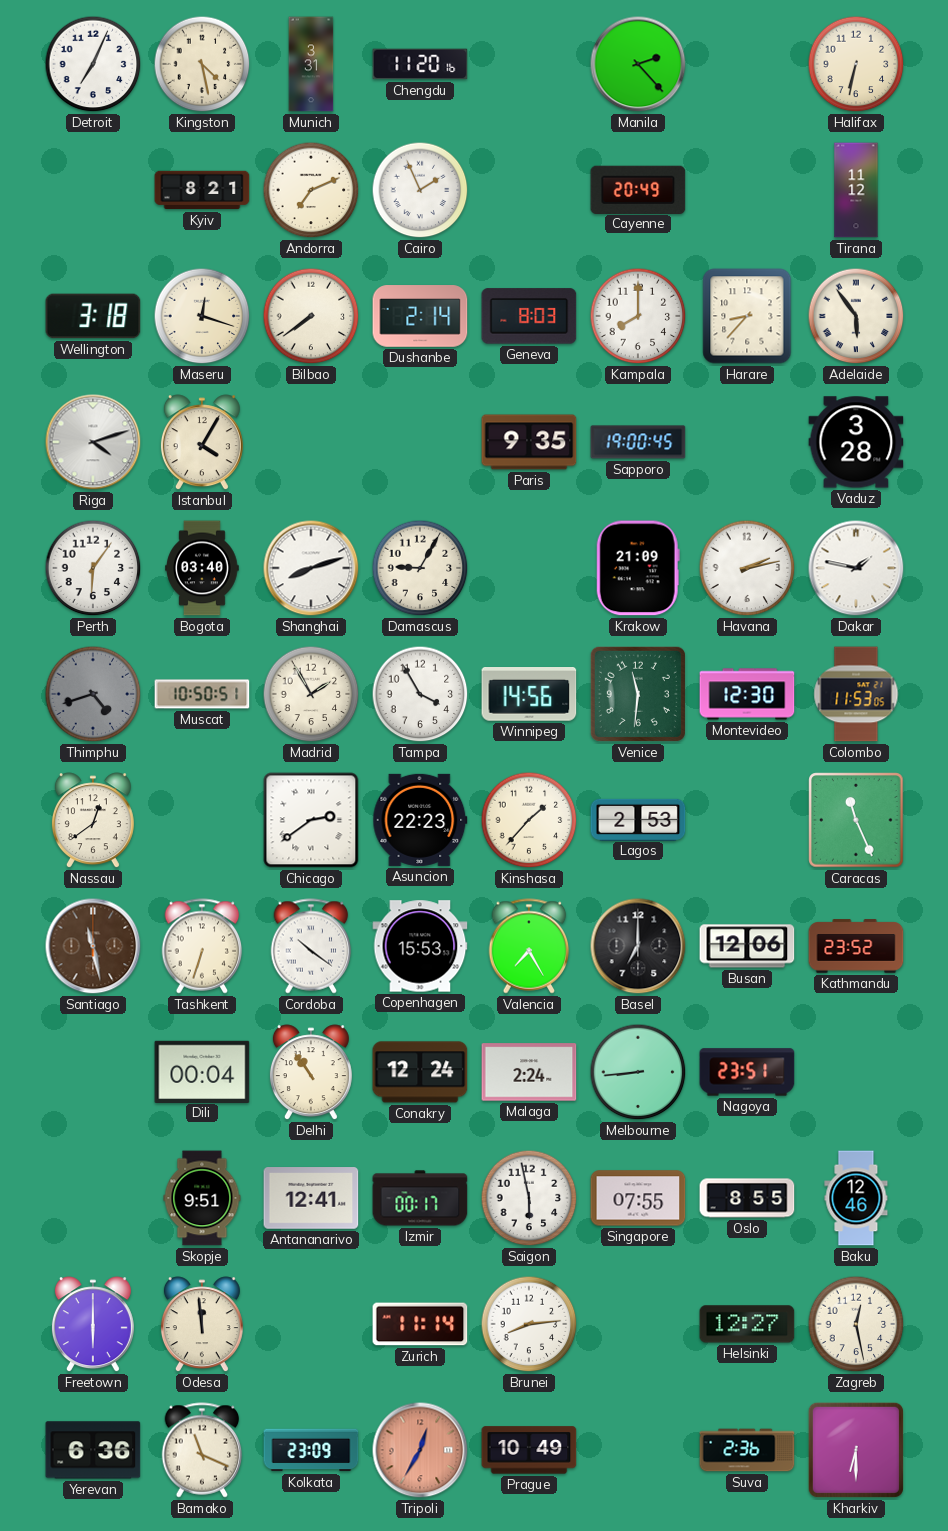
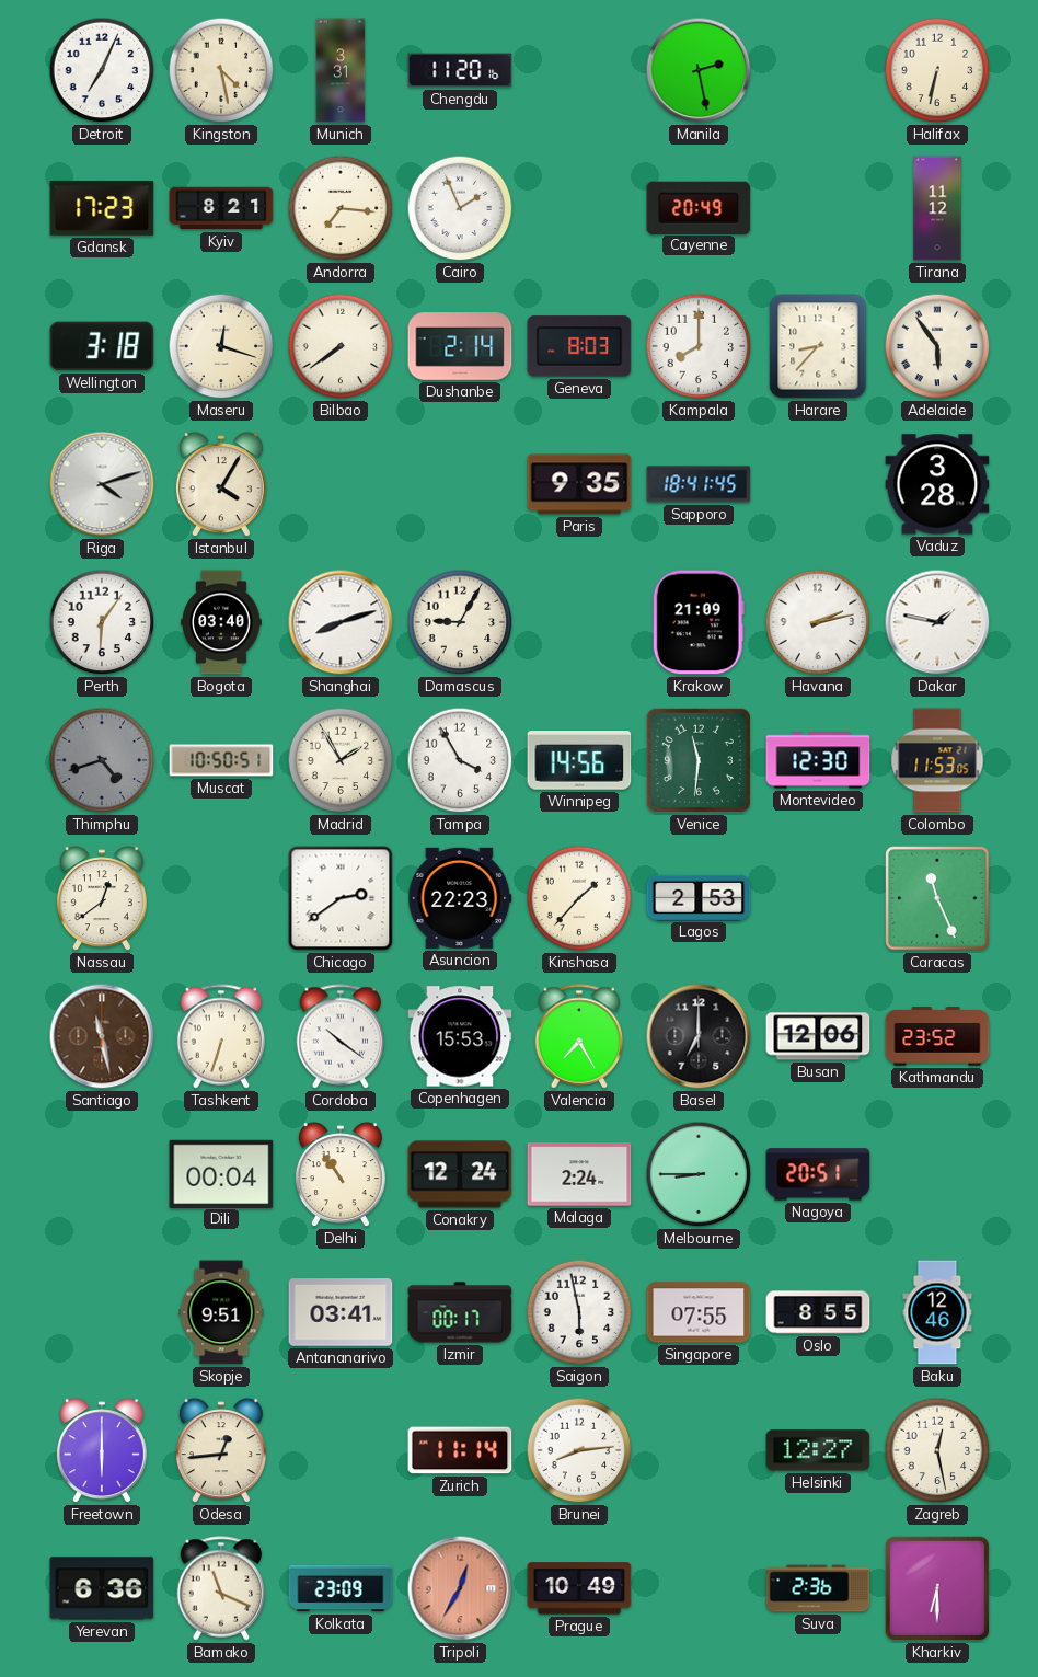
Manila: 2:23 -> 2:28
Gdansk: none -> 17:23
Andorra: 7:11 -> 7:16
Sapporo: 19:00 -> 18:41
Melbourne: 8:44 -> 8:45
Nagoya: 23:51 -> 20:51
Antananarivo: 12:41 -> 03:41
Odesa: 11:59 -> 12:44
